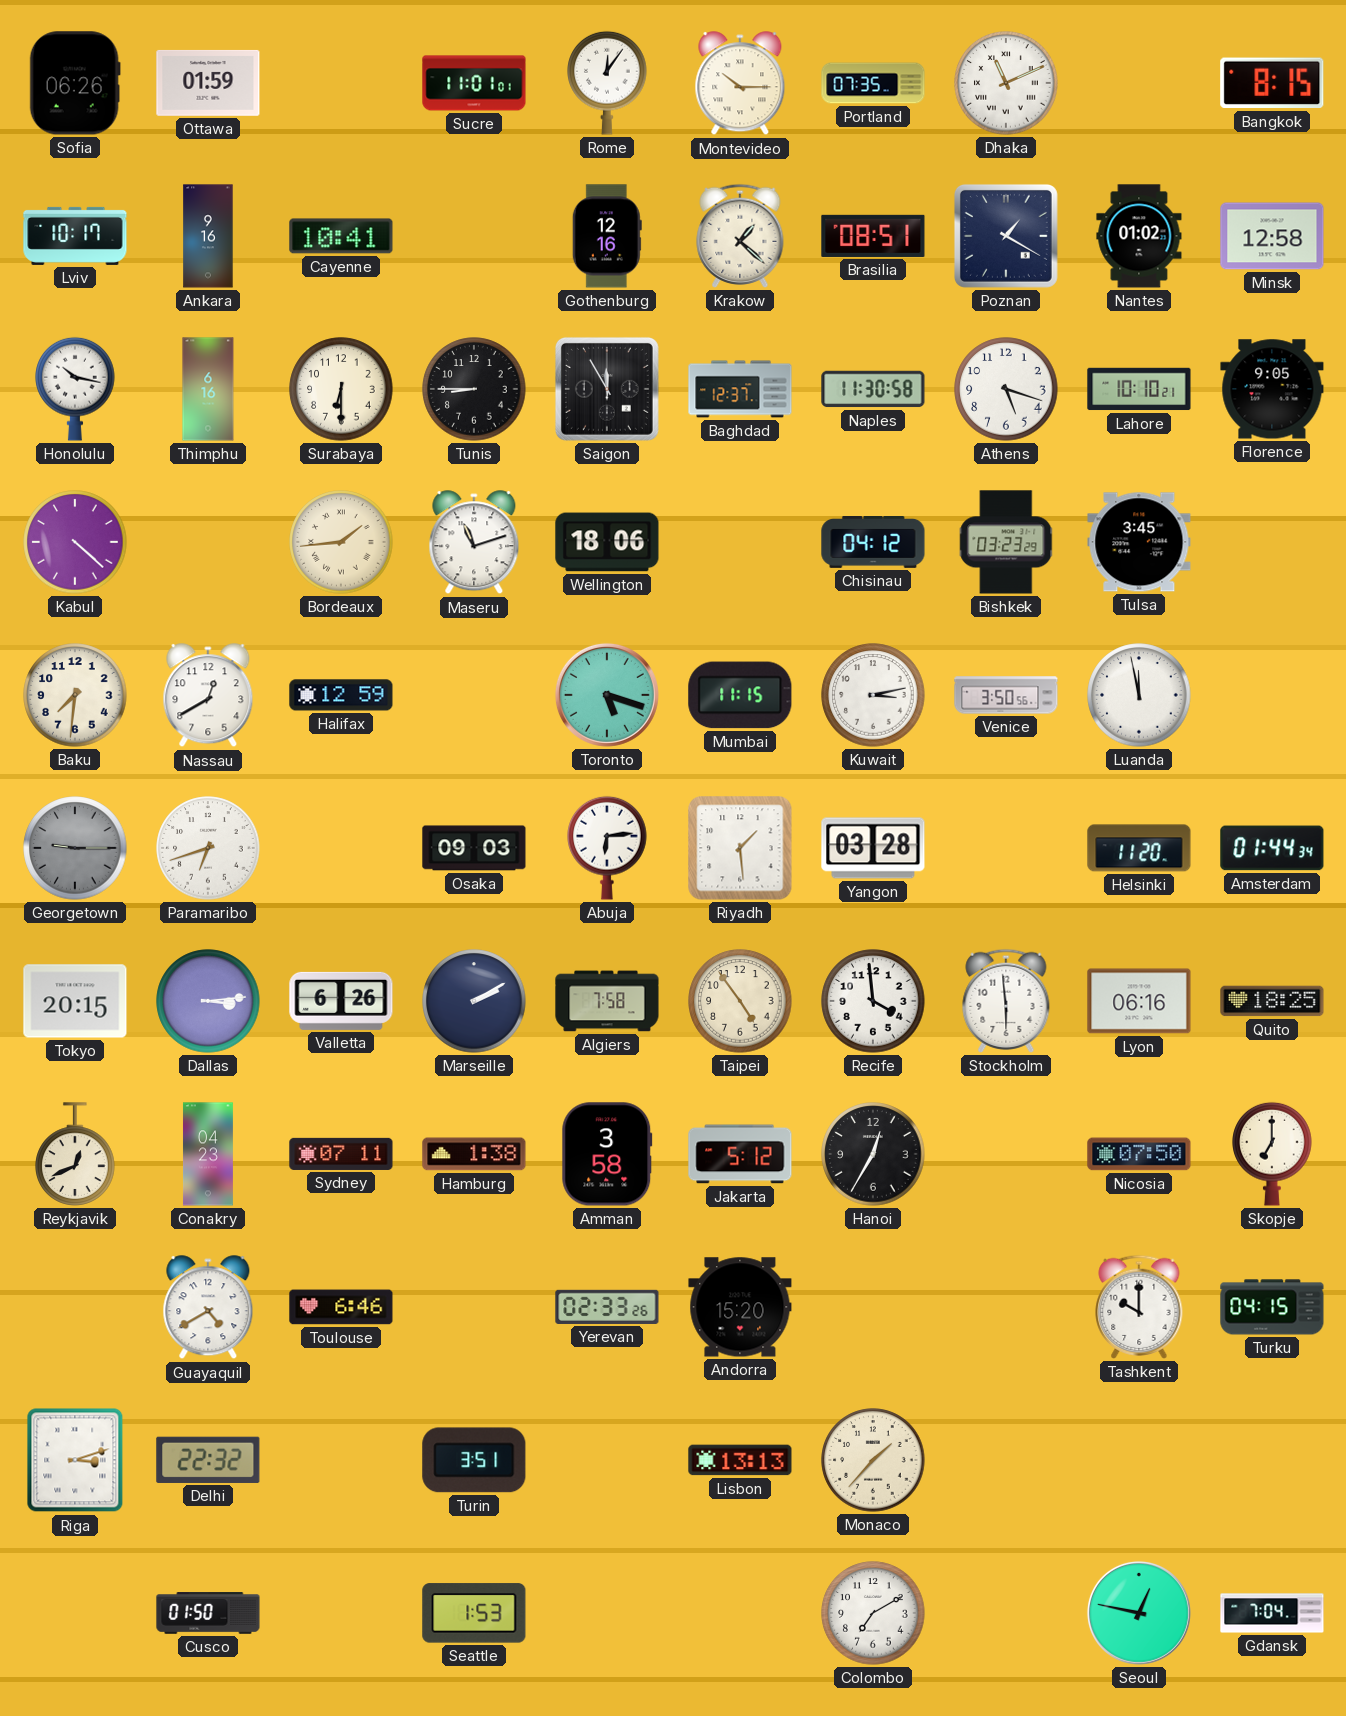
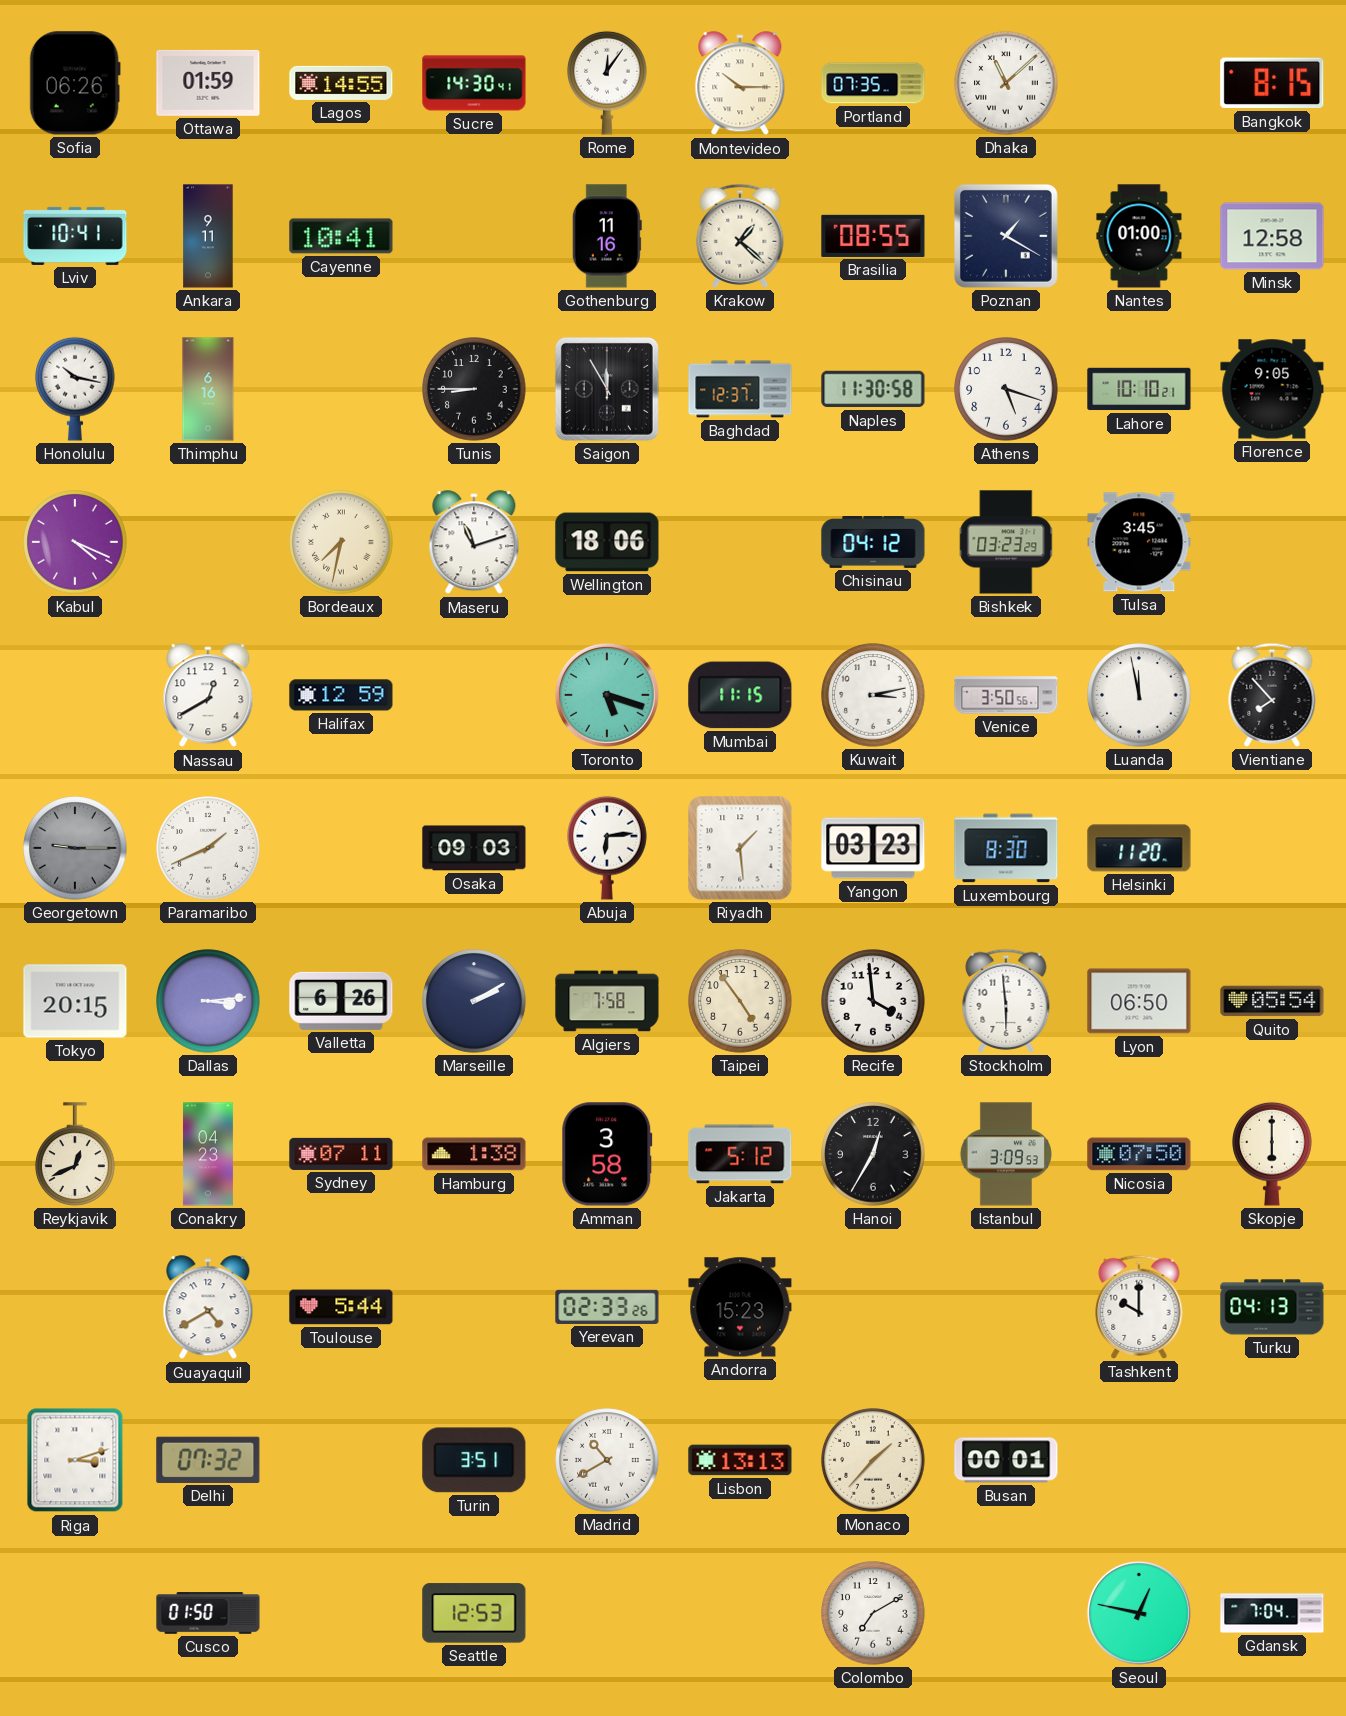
Lagos: none -> 14:55
Sucre: 11:01 -> 14:30
Dhaka: 11:11 -> 11:08
Lviv: 10:17 -> 10:41
Ankara: 9:16 -> 9:11
Gothenburg: 12:16 -> 11:16
Brasilia: 08:51 -> 08:55
Nantes: 01:02 -> 01:00
Surabaya: 6:30 -> none
Kabul: 4:22 -> 4:19
Bordeaux: 1:44 -> 7:32
Baku: 7:31 -> none
Vientiane: none -> 7:53
Paramaribo: 6:42 -> 1:41
Yangon: 03:28 -> 03:23
Luxembourg: none -> 8:30
Amsterdam: 01:44 -> none
Lyon: 06:16 -> 06:50
Quito: 18:25 -> 05:54
Istanbul: none -> 3:09
Skopje: 7:00 -> 6:00
Toulouse: 6:46 -> 5:44
Andorra: 15:20 -> 15:23
Turku: 04:15 -> 04:13
Delhi: 22:32 -> 07:32
Madrid: none -> 10:40
Busan: none -> 00:01
Seattle: 1:53 -> 12:53
